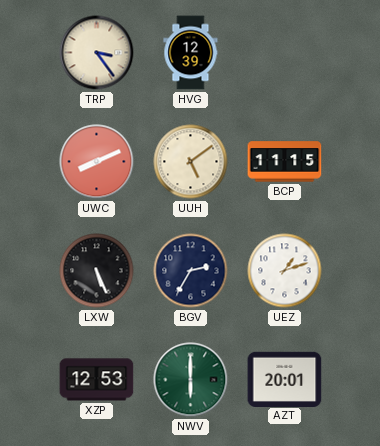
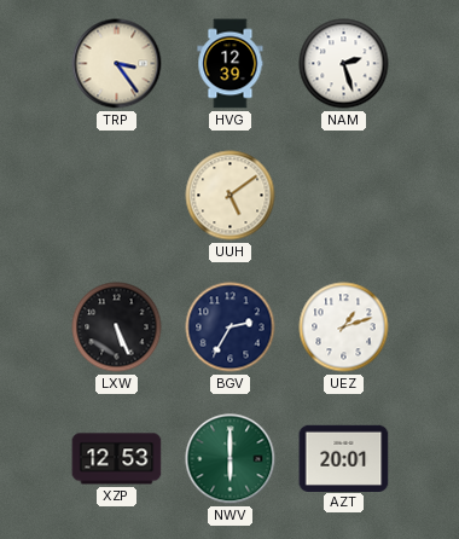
NAM: none -> 2:27
UWC: 8:11 -> none
BCP: 11:15 -> none
